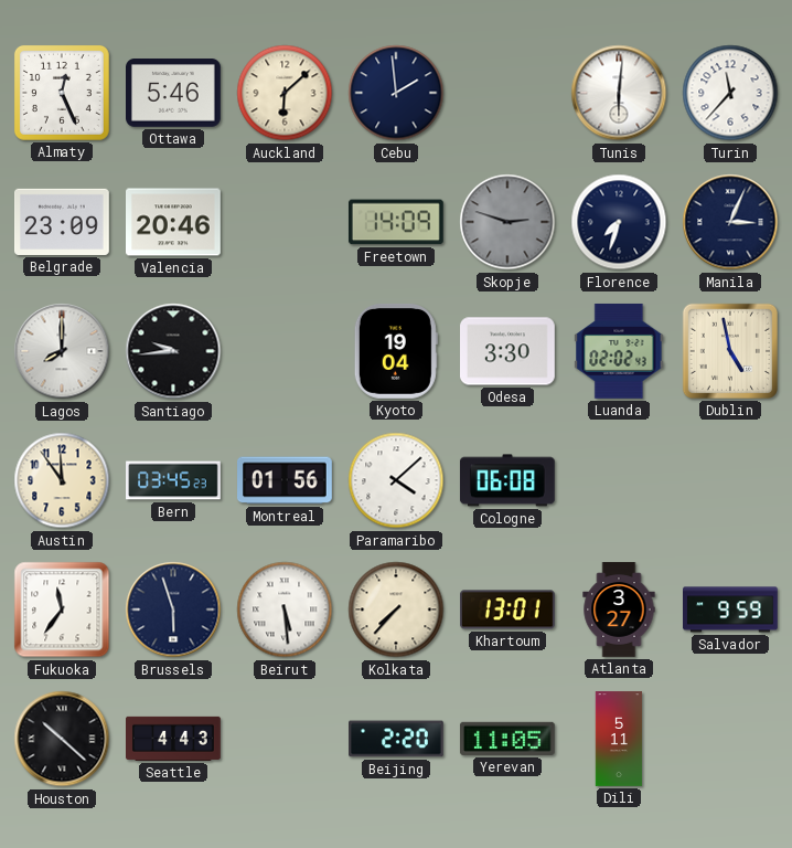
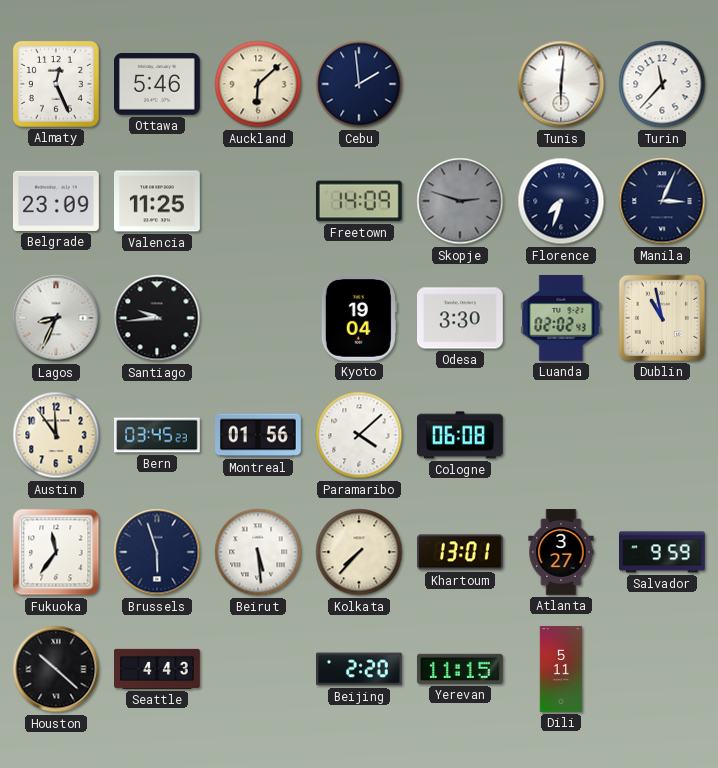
Valencia: 20:46 -> 11:25
Lagos: 8:00 -> 8:34
Dublin: 4:58 -> 10:58
Yerevan: 11:05 -> 11:15
